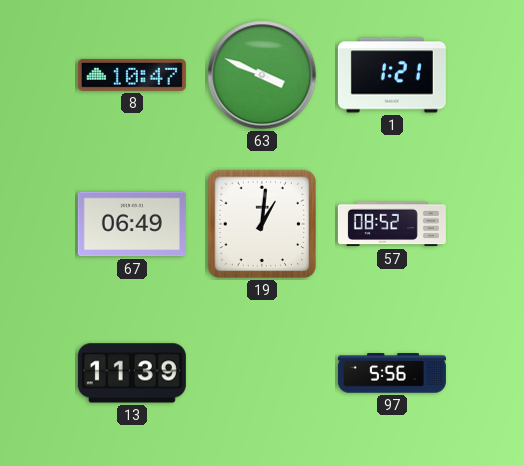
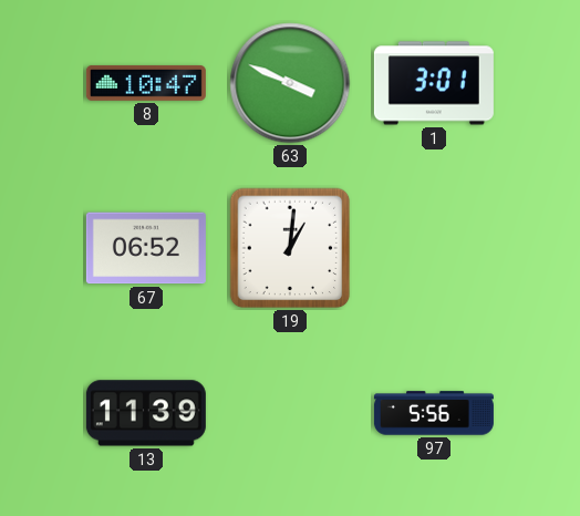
1: 1:21 -> 3:01
67: 06:49 -> 06:52
57: 08:52 -> none
